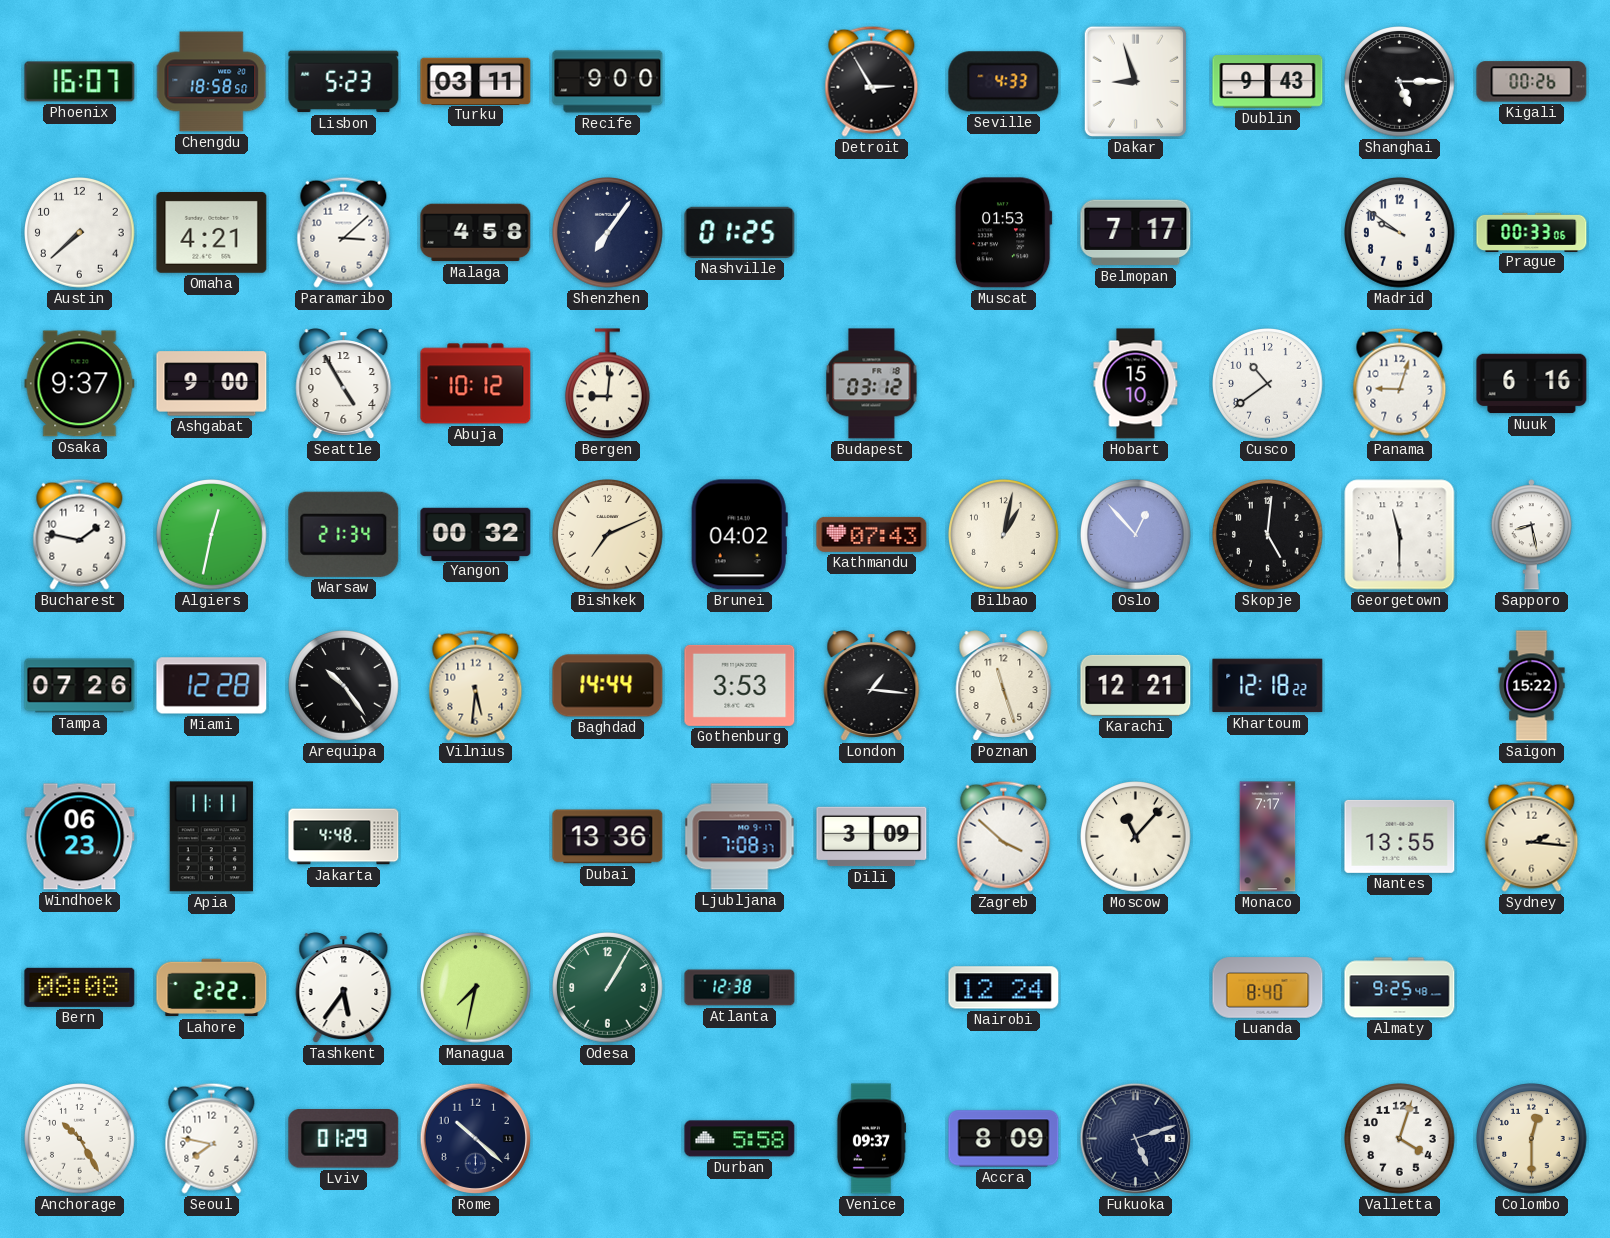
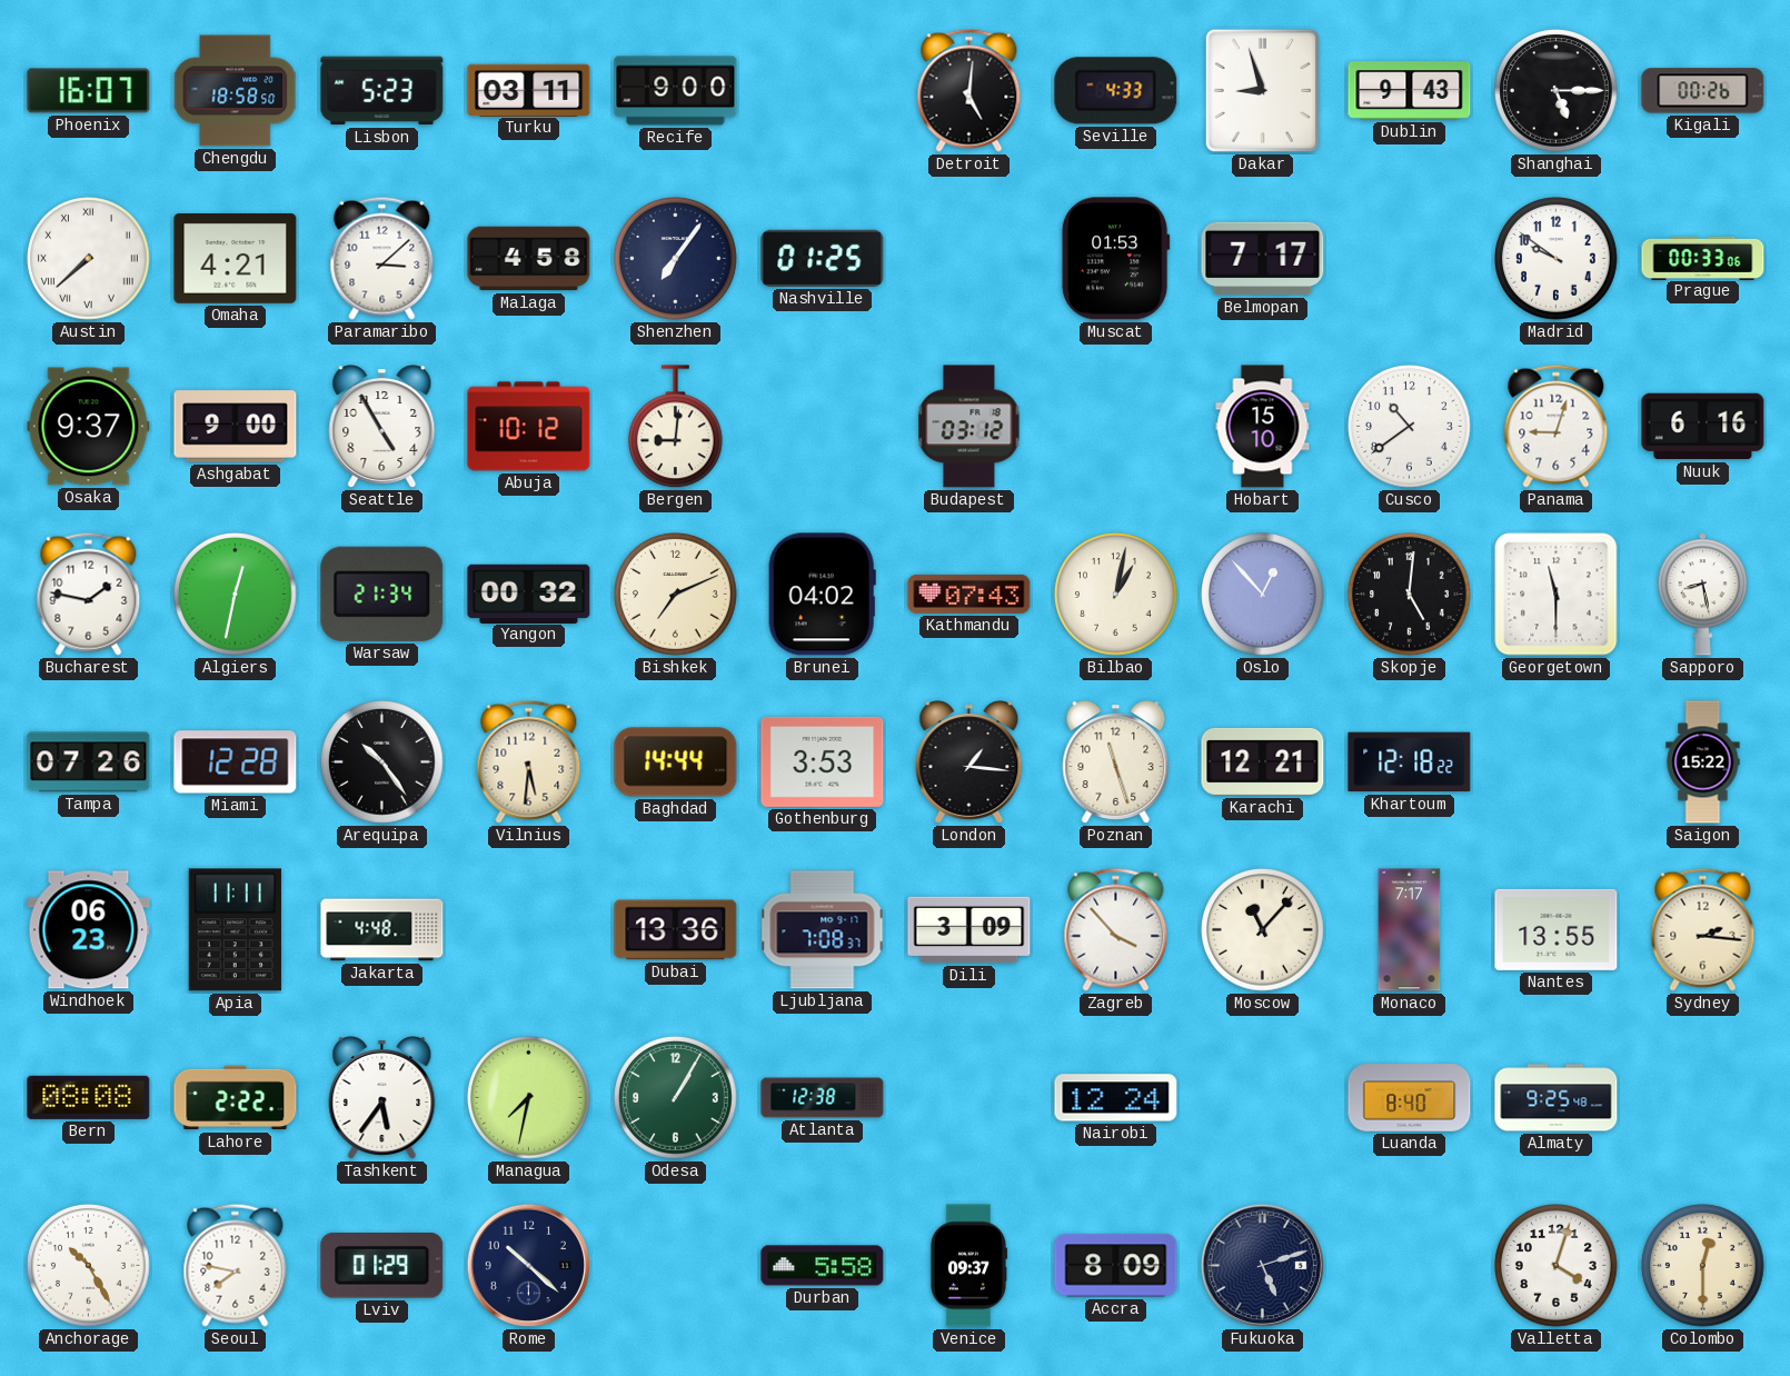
Detroit: 2:55 -> 5:01
Austin numerals: Arabic -> Roman
Zagreb: 3:52 -> 3:53
